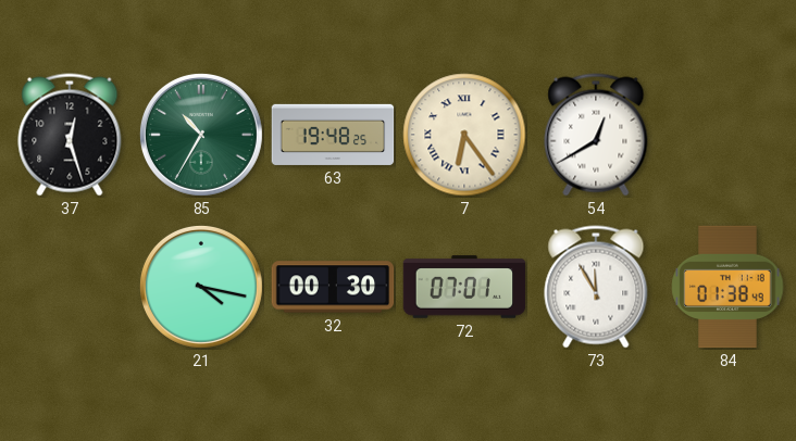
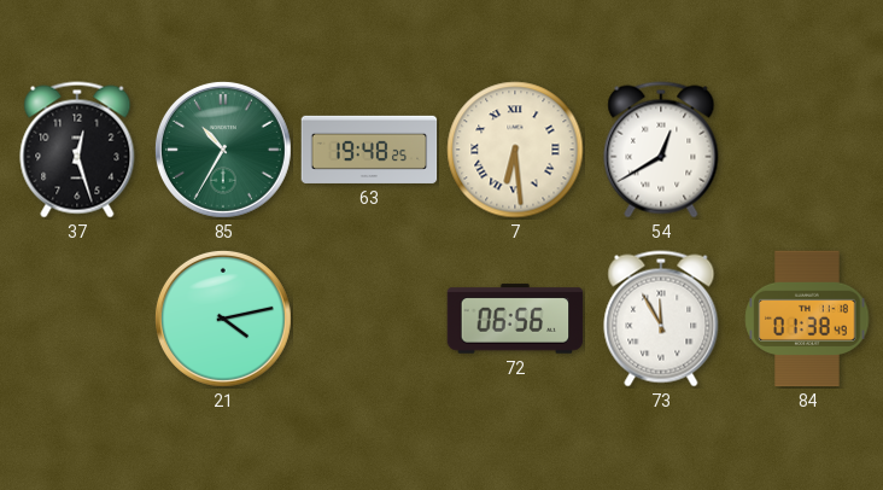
7: 6:24 -> 6:29
21: 4:17 -> 4:13
32: 00:30 -> none
72: 07:01 -> 06:56
